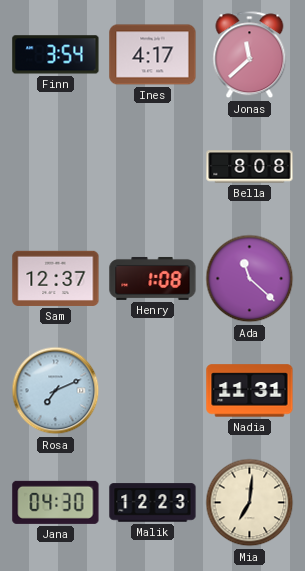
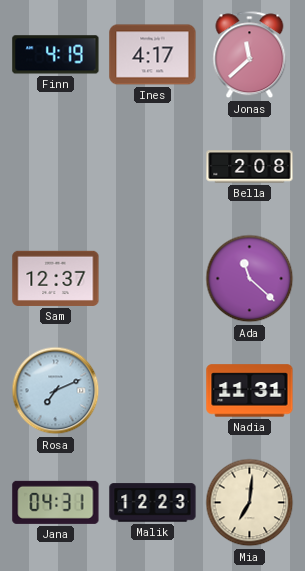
Finn: 3:54 -> 4:19
Bella: 8:08 -> 2:08
Henry: 1:08 -> none
Jana: 04:30 -> 04:31
